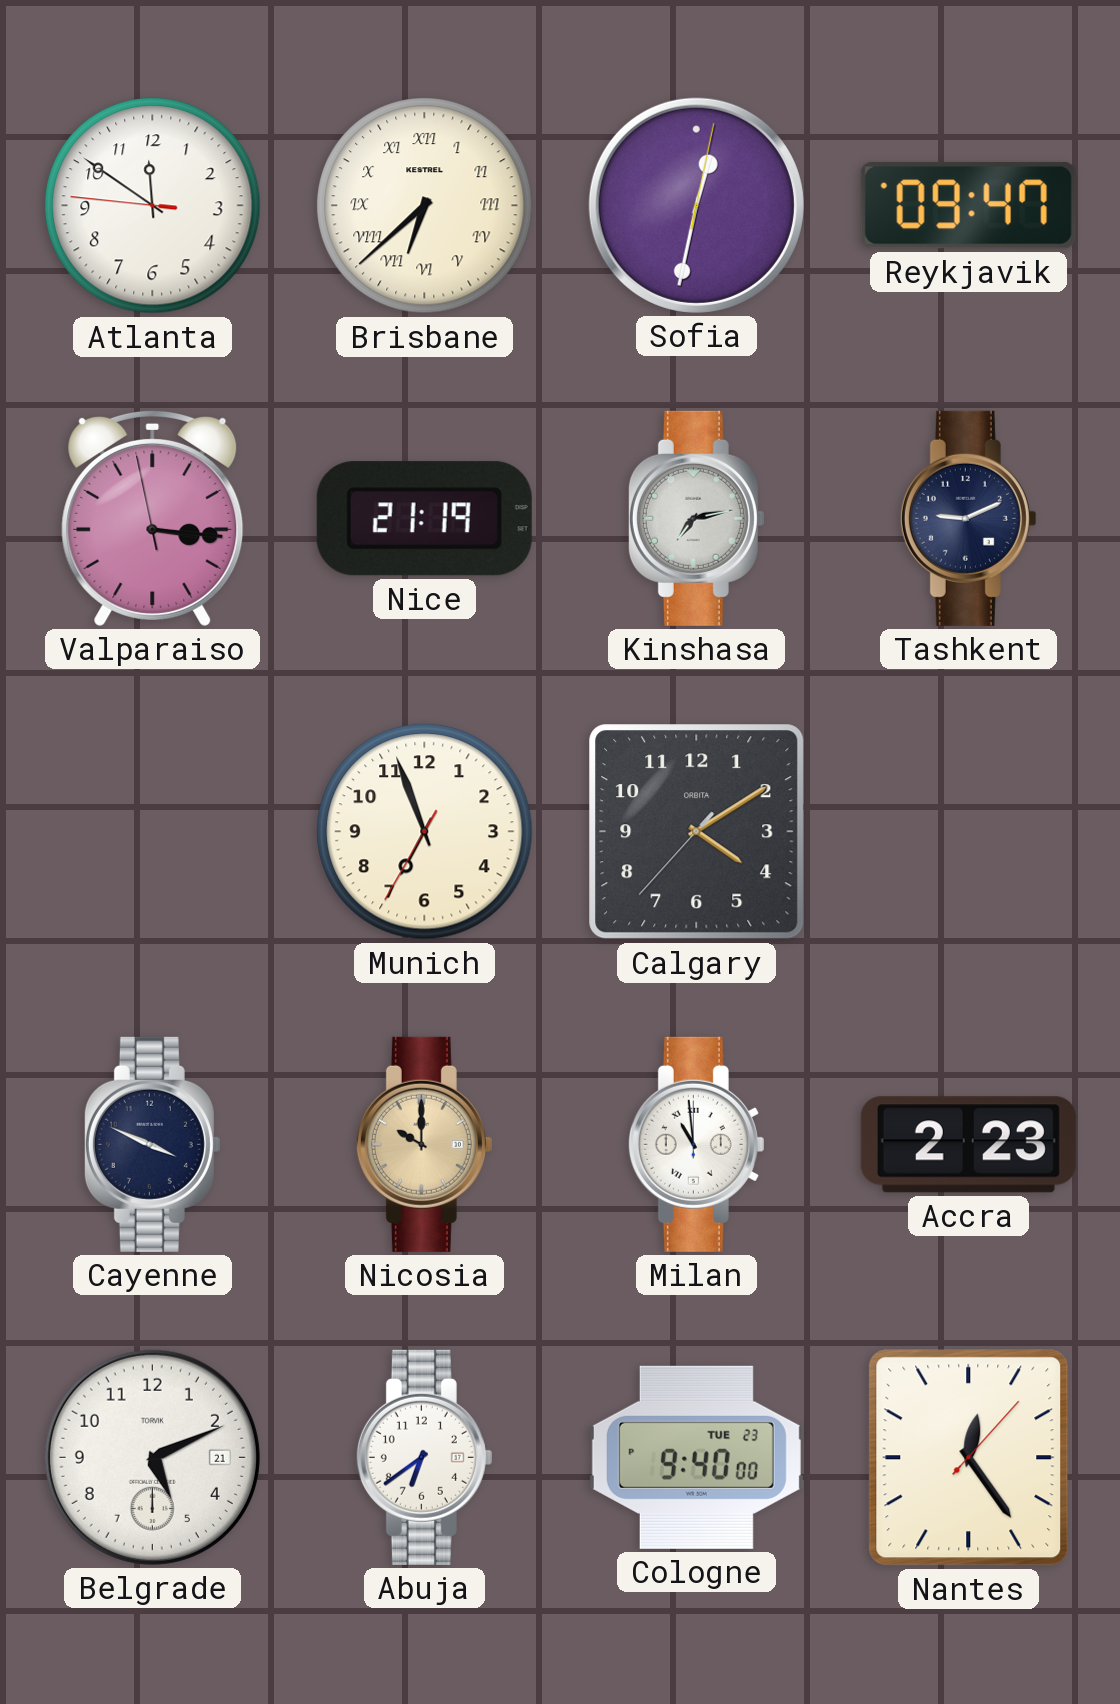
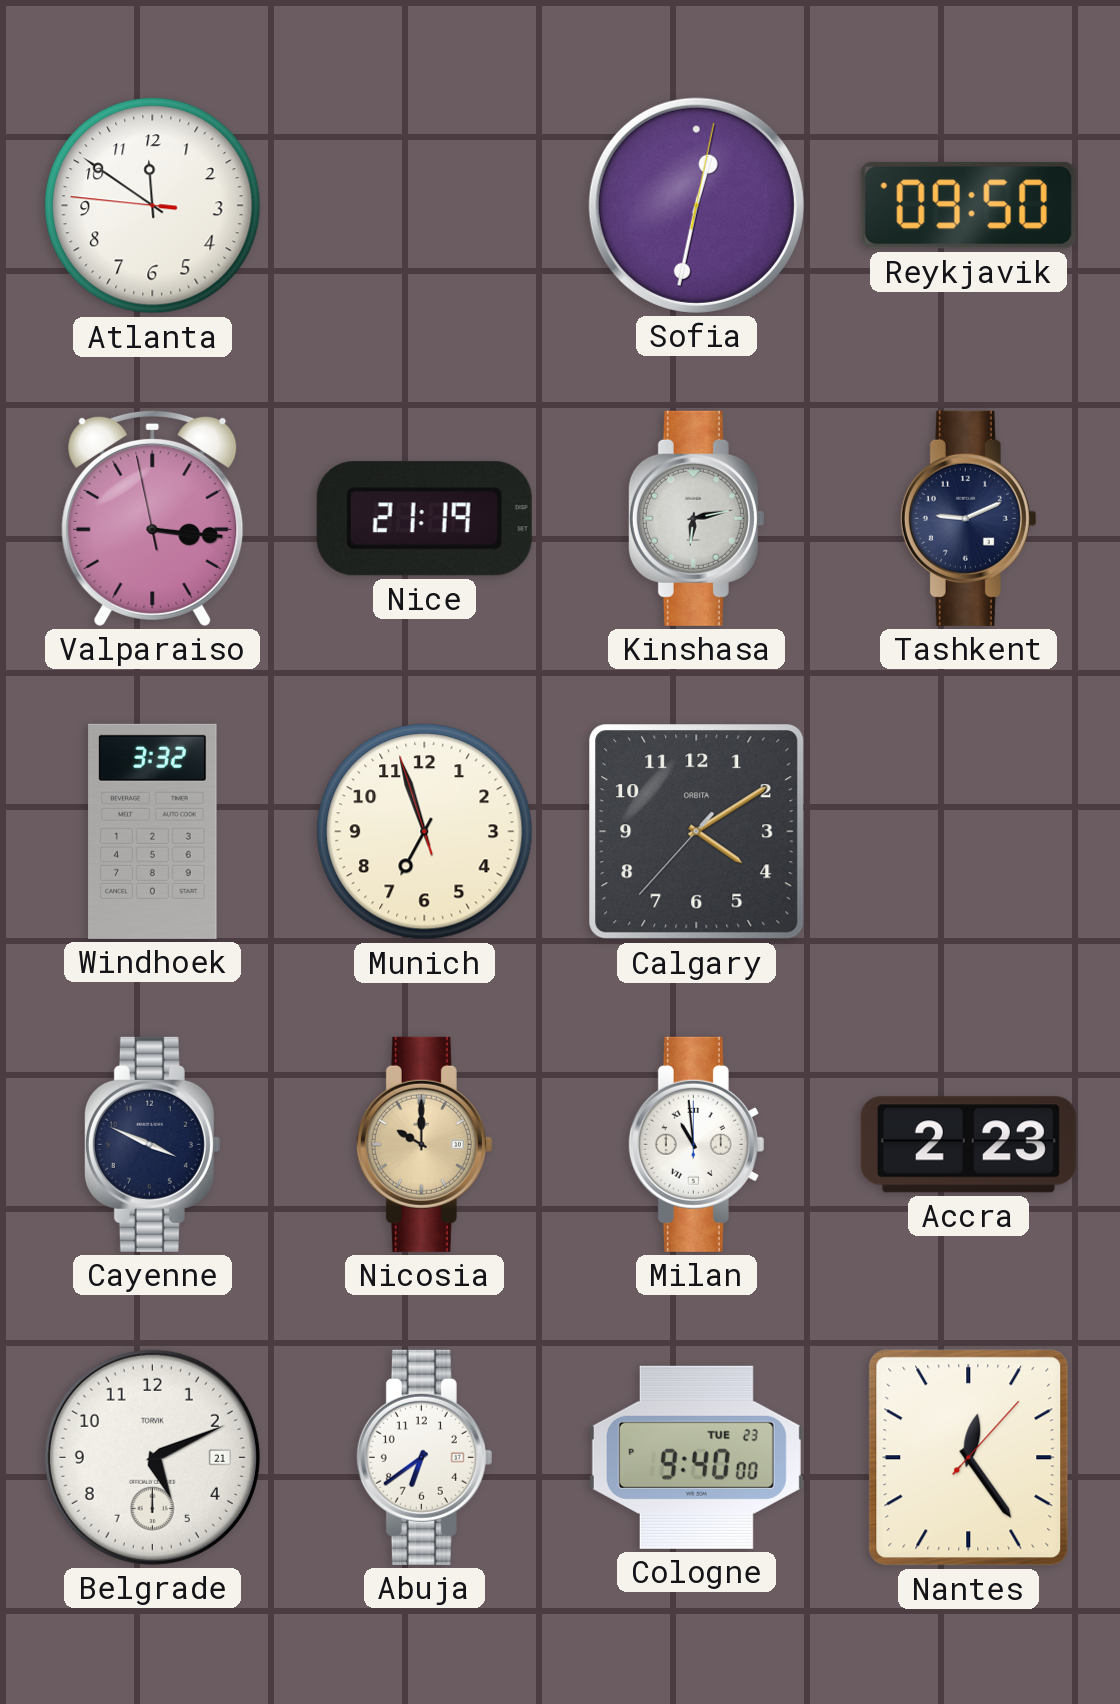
Brisbane: 6:38 -> none
Reykjavik: 09:47 -> 09:50
Kinshasa: 7:13 -> 6:13
Windhoek: none -> 3:32
Munich: 6:56:35 -> 6:56:57
